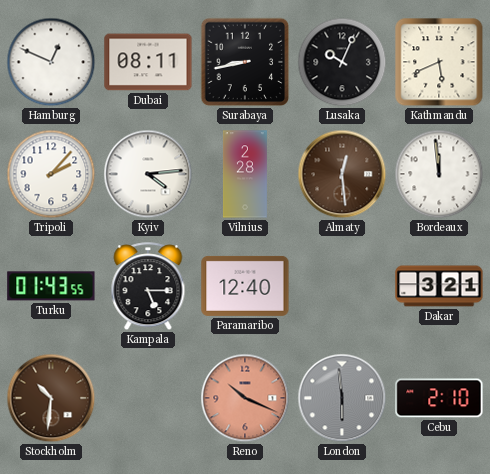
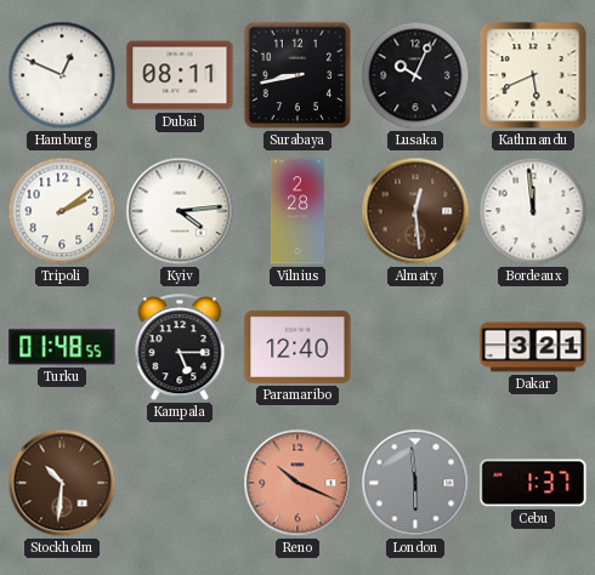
Tripoli: 2:07 -> 2:09
Turku: 01:43 -> 01:48
Cebu: 2:10 -> 1:37
